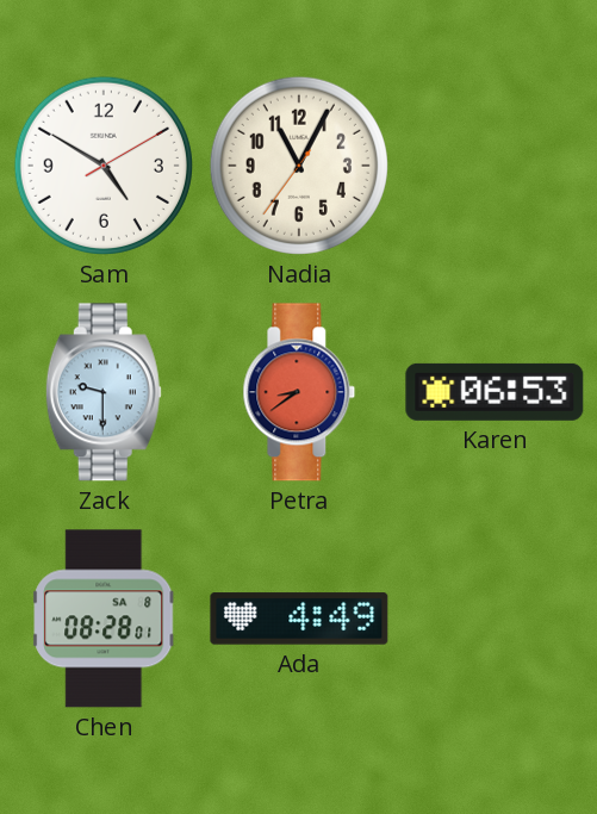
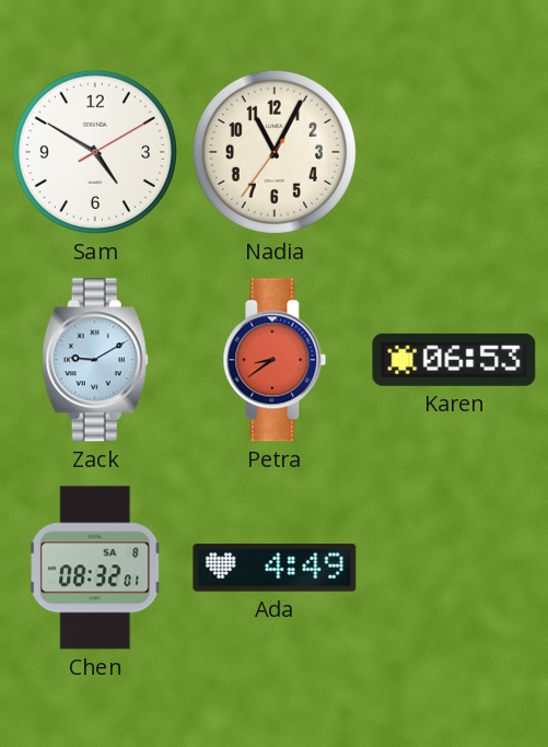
Zack: 9:30 -> 9:10
Chen: 08:28 -> 08:32
